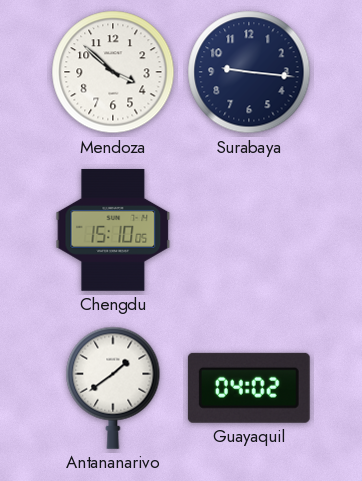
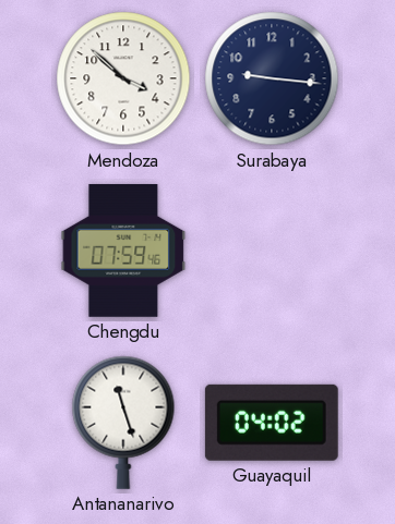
Chengdu: 15:10 -> 07:59
Antananarivo: 1:39 -> 11:27
